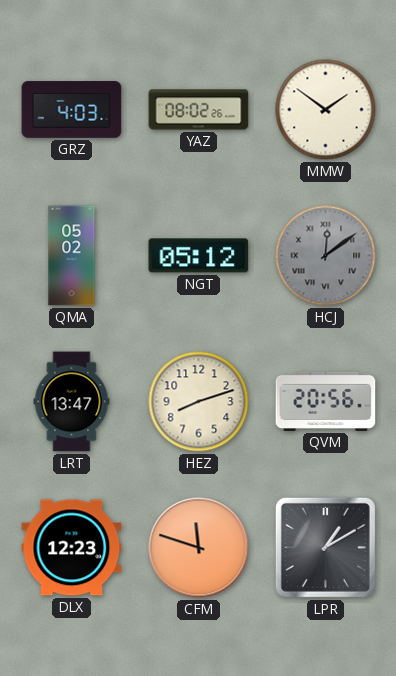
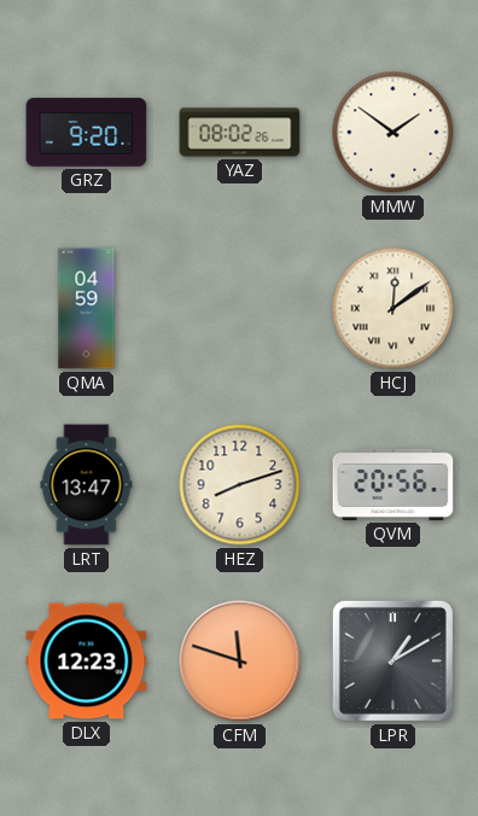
GRZ: 4:03 -> 9:20
QMA: 05:02 -> 04:59
NGT: 05:12 -> none
HCJ dial: grey -> cream
